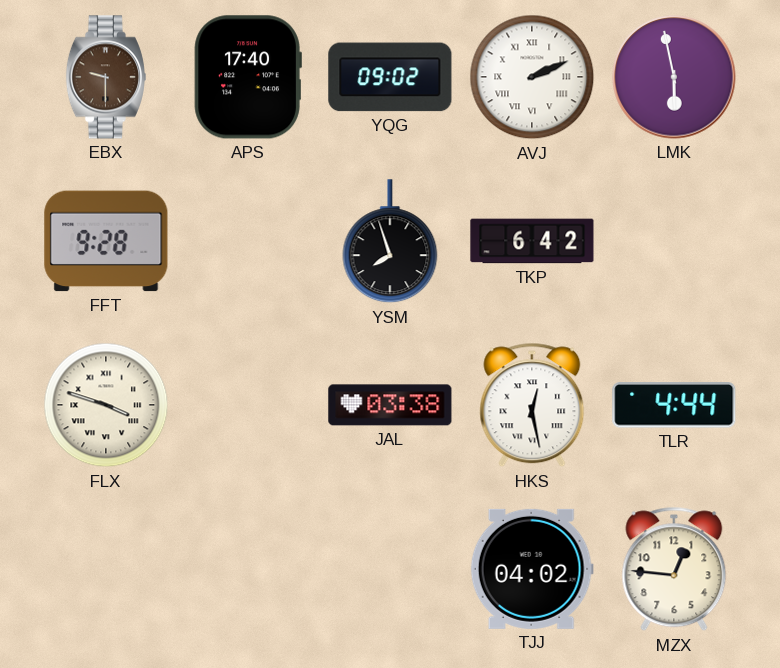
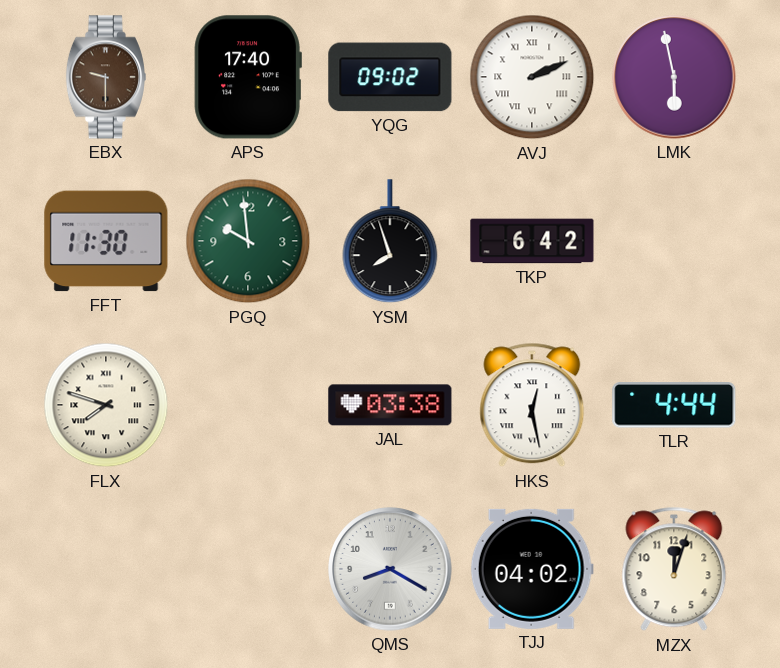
FFT: 9:28 -> 11:30
PGQ: none -> 9:59
FLX: 3:48 -> 7:48
QMS: none -> 8:20
MZX: 12:46 -> 12:03
